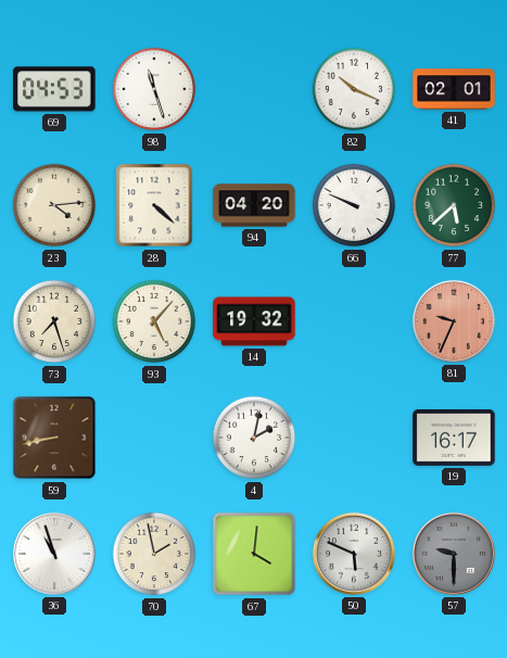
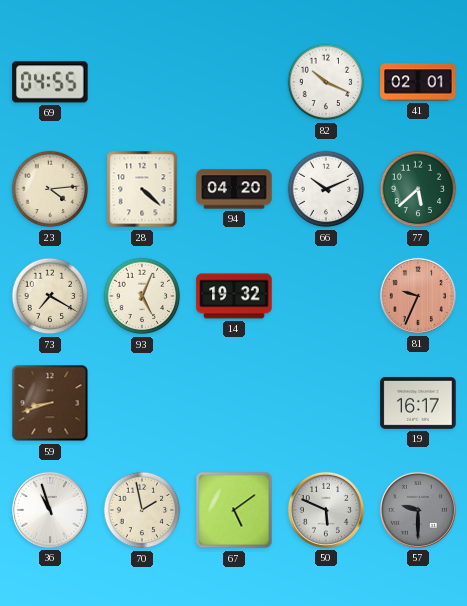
69: 04:53 -> 04:55
98: 11:27 -> none
66: 9:49 -> 10:11
73: 7:27 -> 7:20
93: 5:07 -> 5:04
59: 8:43 -> 8:42
4: 2:02 -> none
67: 4:01 -> 5:09
